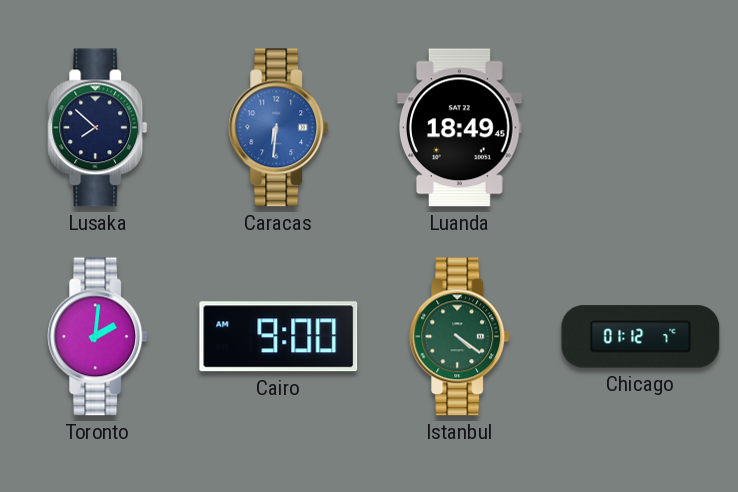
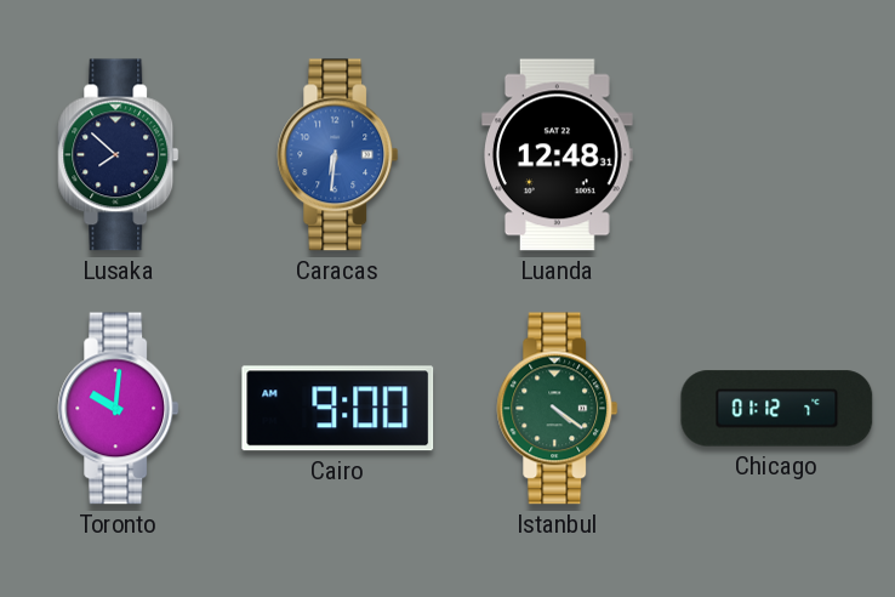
Luanda: 18:49 -> 12:48
Toronto: 2:01 -> 10:01
